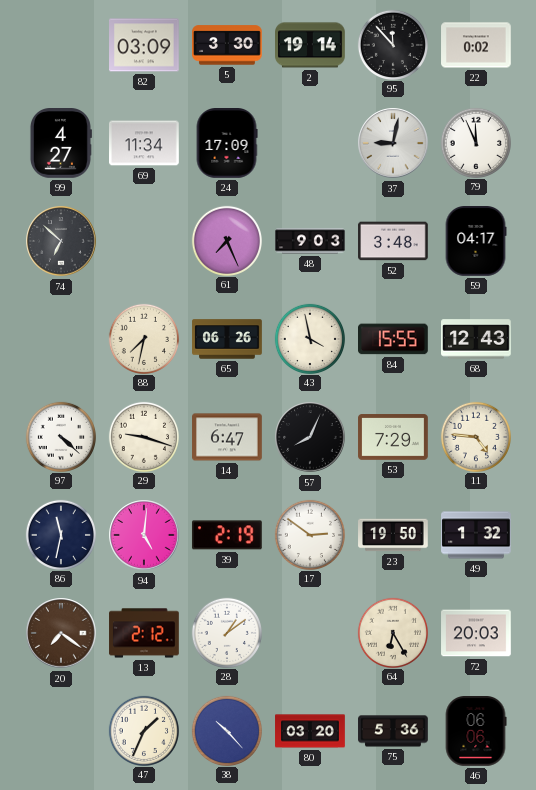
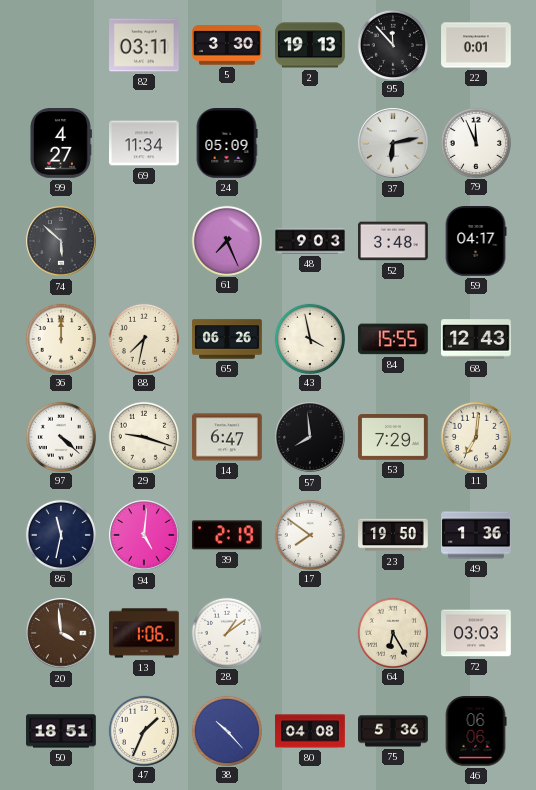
82: 03:09 -> 03:11
2: 19:14 -> 19:13
22: 0:02 -> 0:01
24: 17:09 -> 05:09
37: 9:02 -> 6:13
74: 6:52 -> 5:52
36: none -> 12:00
57: 8:04 -> 7:59
11: 4:46 -> 7:01
17: 2:51 -> 7:51
49: 1:32 -> 1:36
20: 7:21 -> 3:59
13: 2:12 -> 1:06
72: 20:03 -> 03:03
50: none -> 18:51
80: 03:20 -> 04:08
